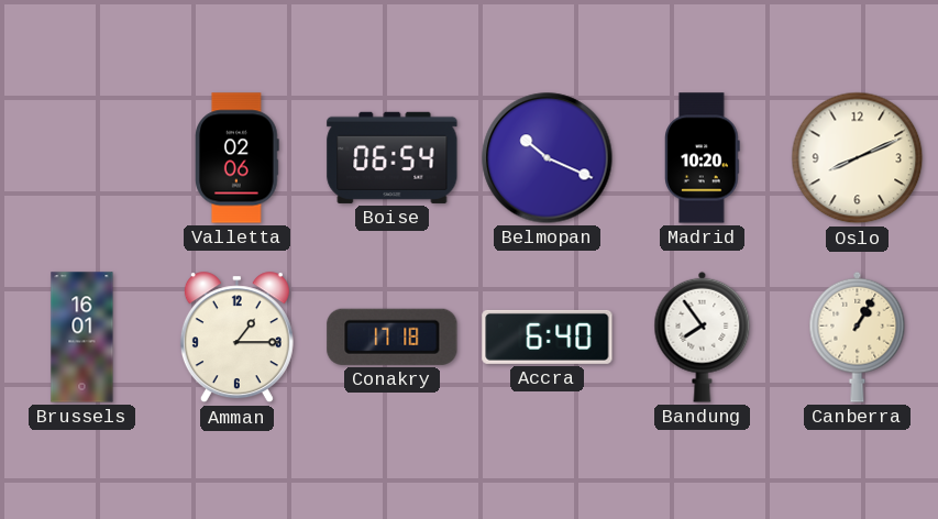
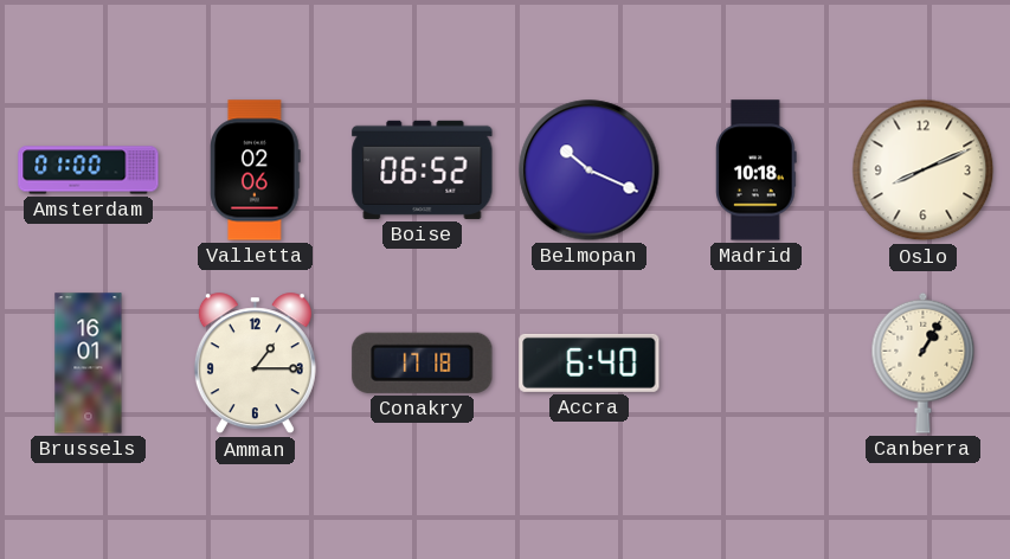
Amsterdam: none -> 01:00
Boise: 06:54 -> 06:52
Madrid: 10:20 -> 10:18
Bandung: 7:54 -> none
